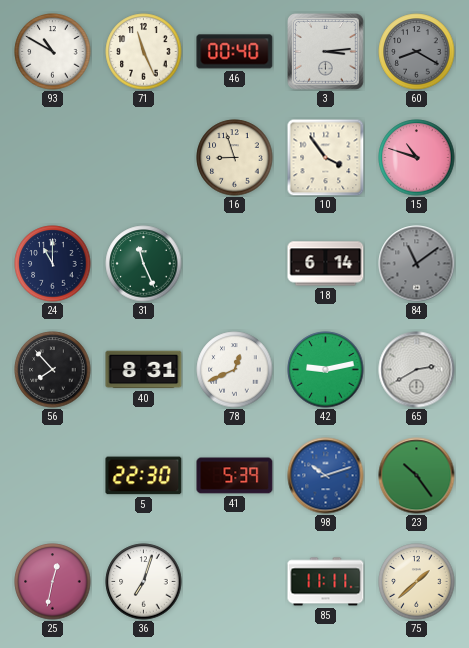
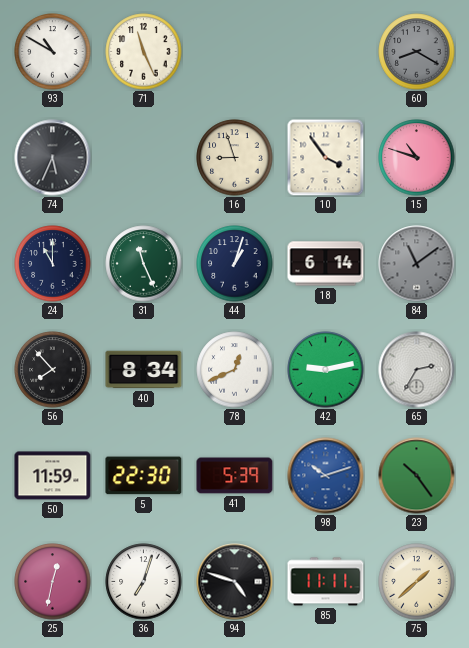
46: 00:40 -> none
3: 3:14 -> none
74: none -> 5:34
44: none -> 1:03
40: 8:31 -> 8:34
65: 2:40 -> 2:35
50: none -> 11:59
94: none -> 4:48
